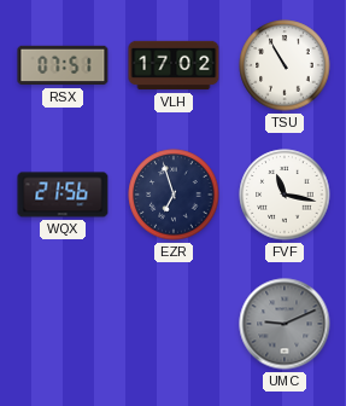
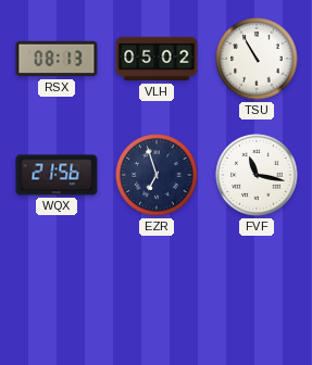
RSX: 07:51 -> 08:13
VLH: 17:02 -> 05:02
UMC: 9:11 -> none
